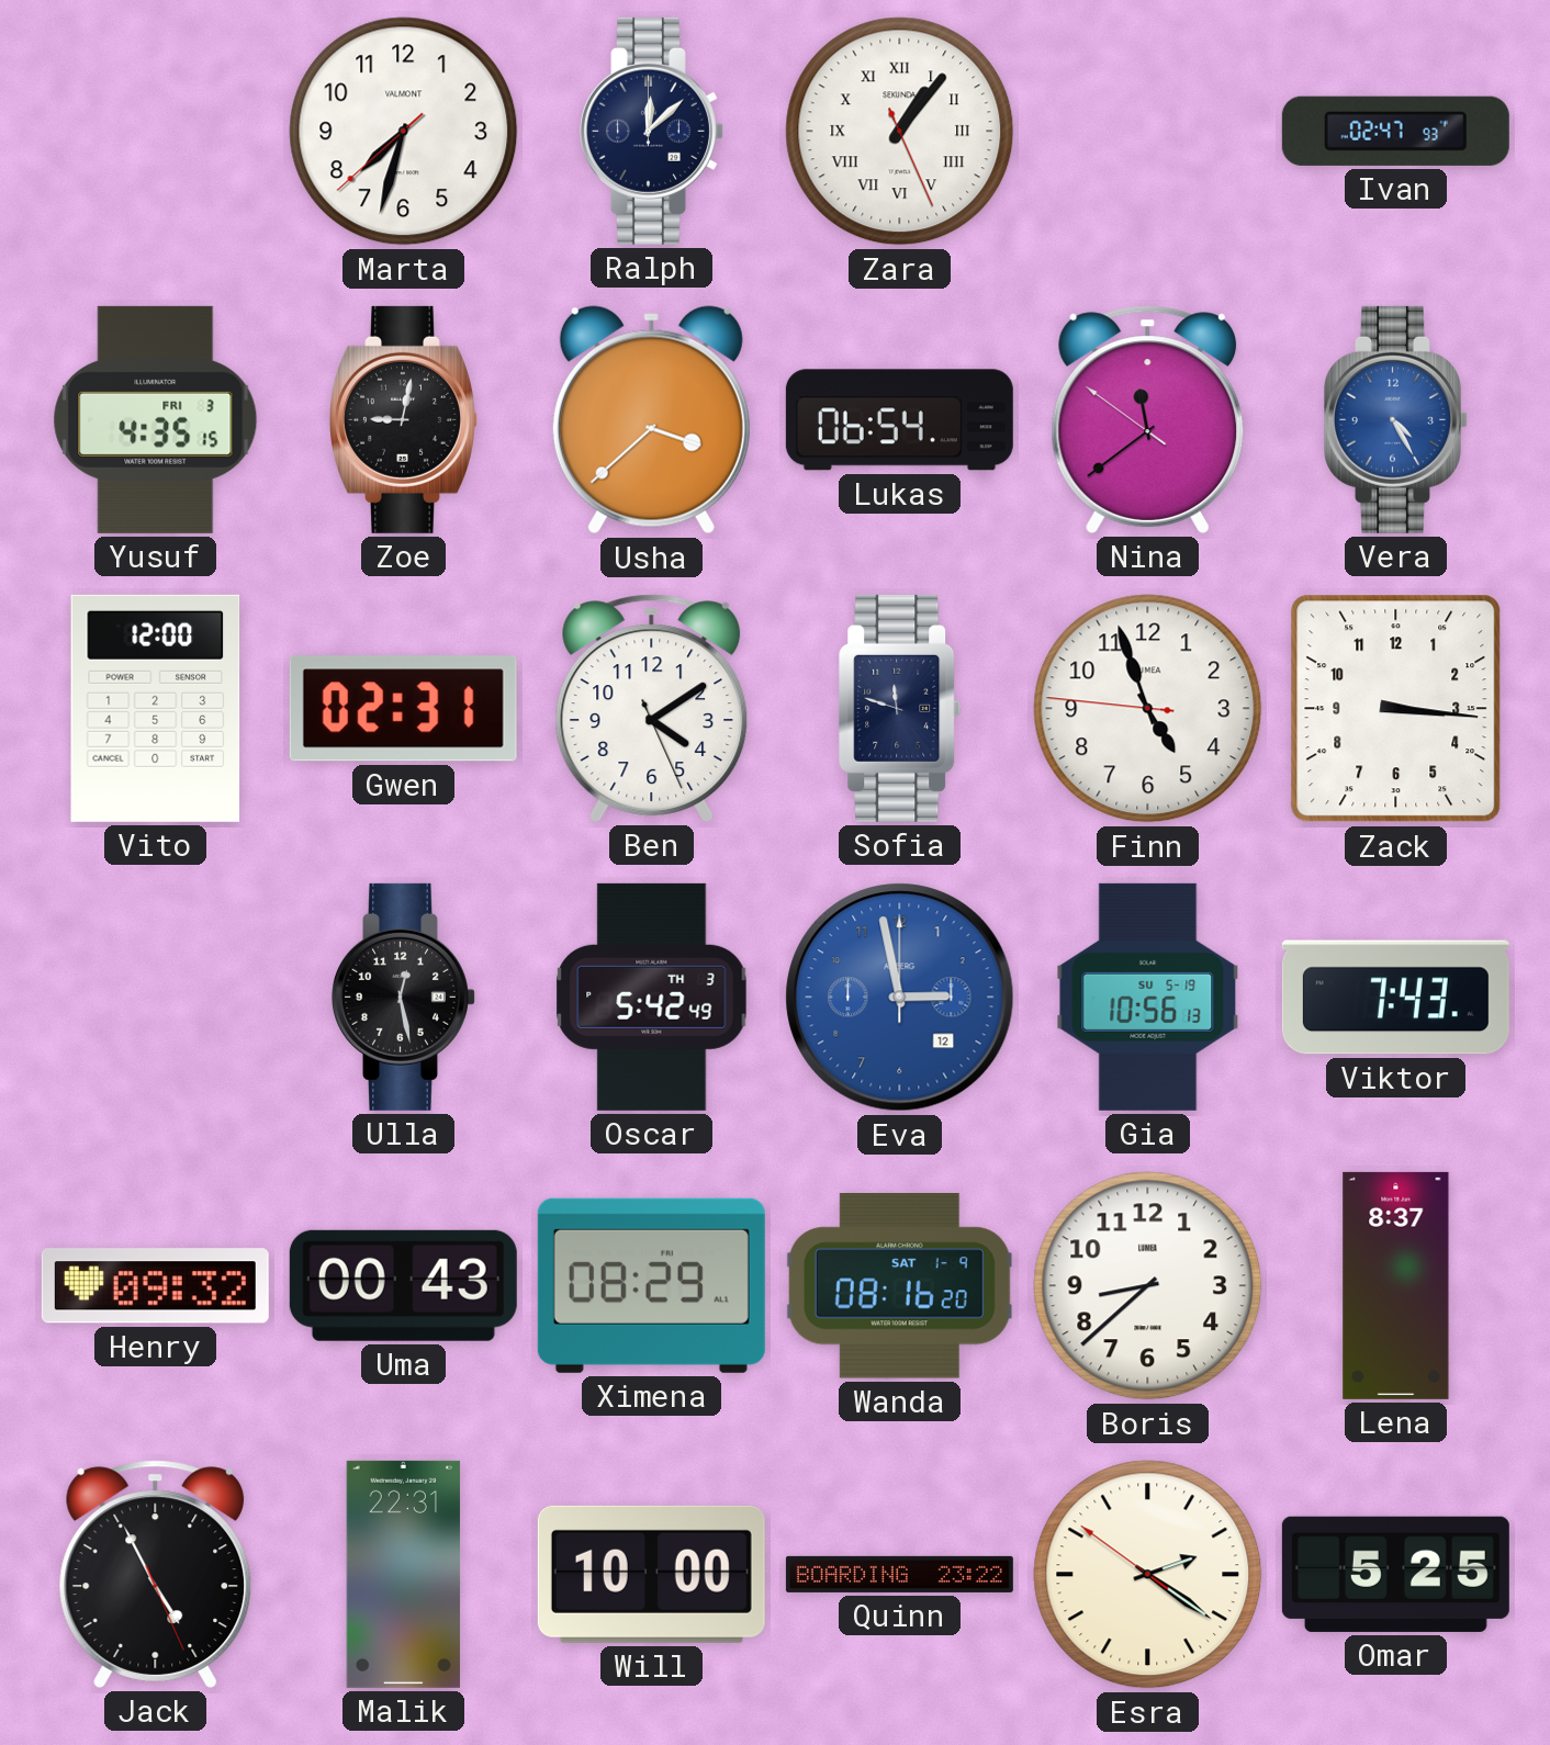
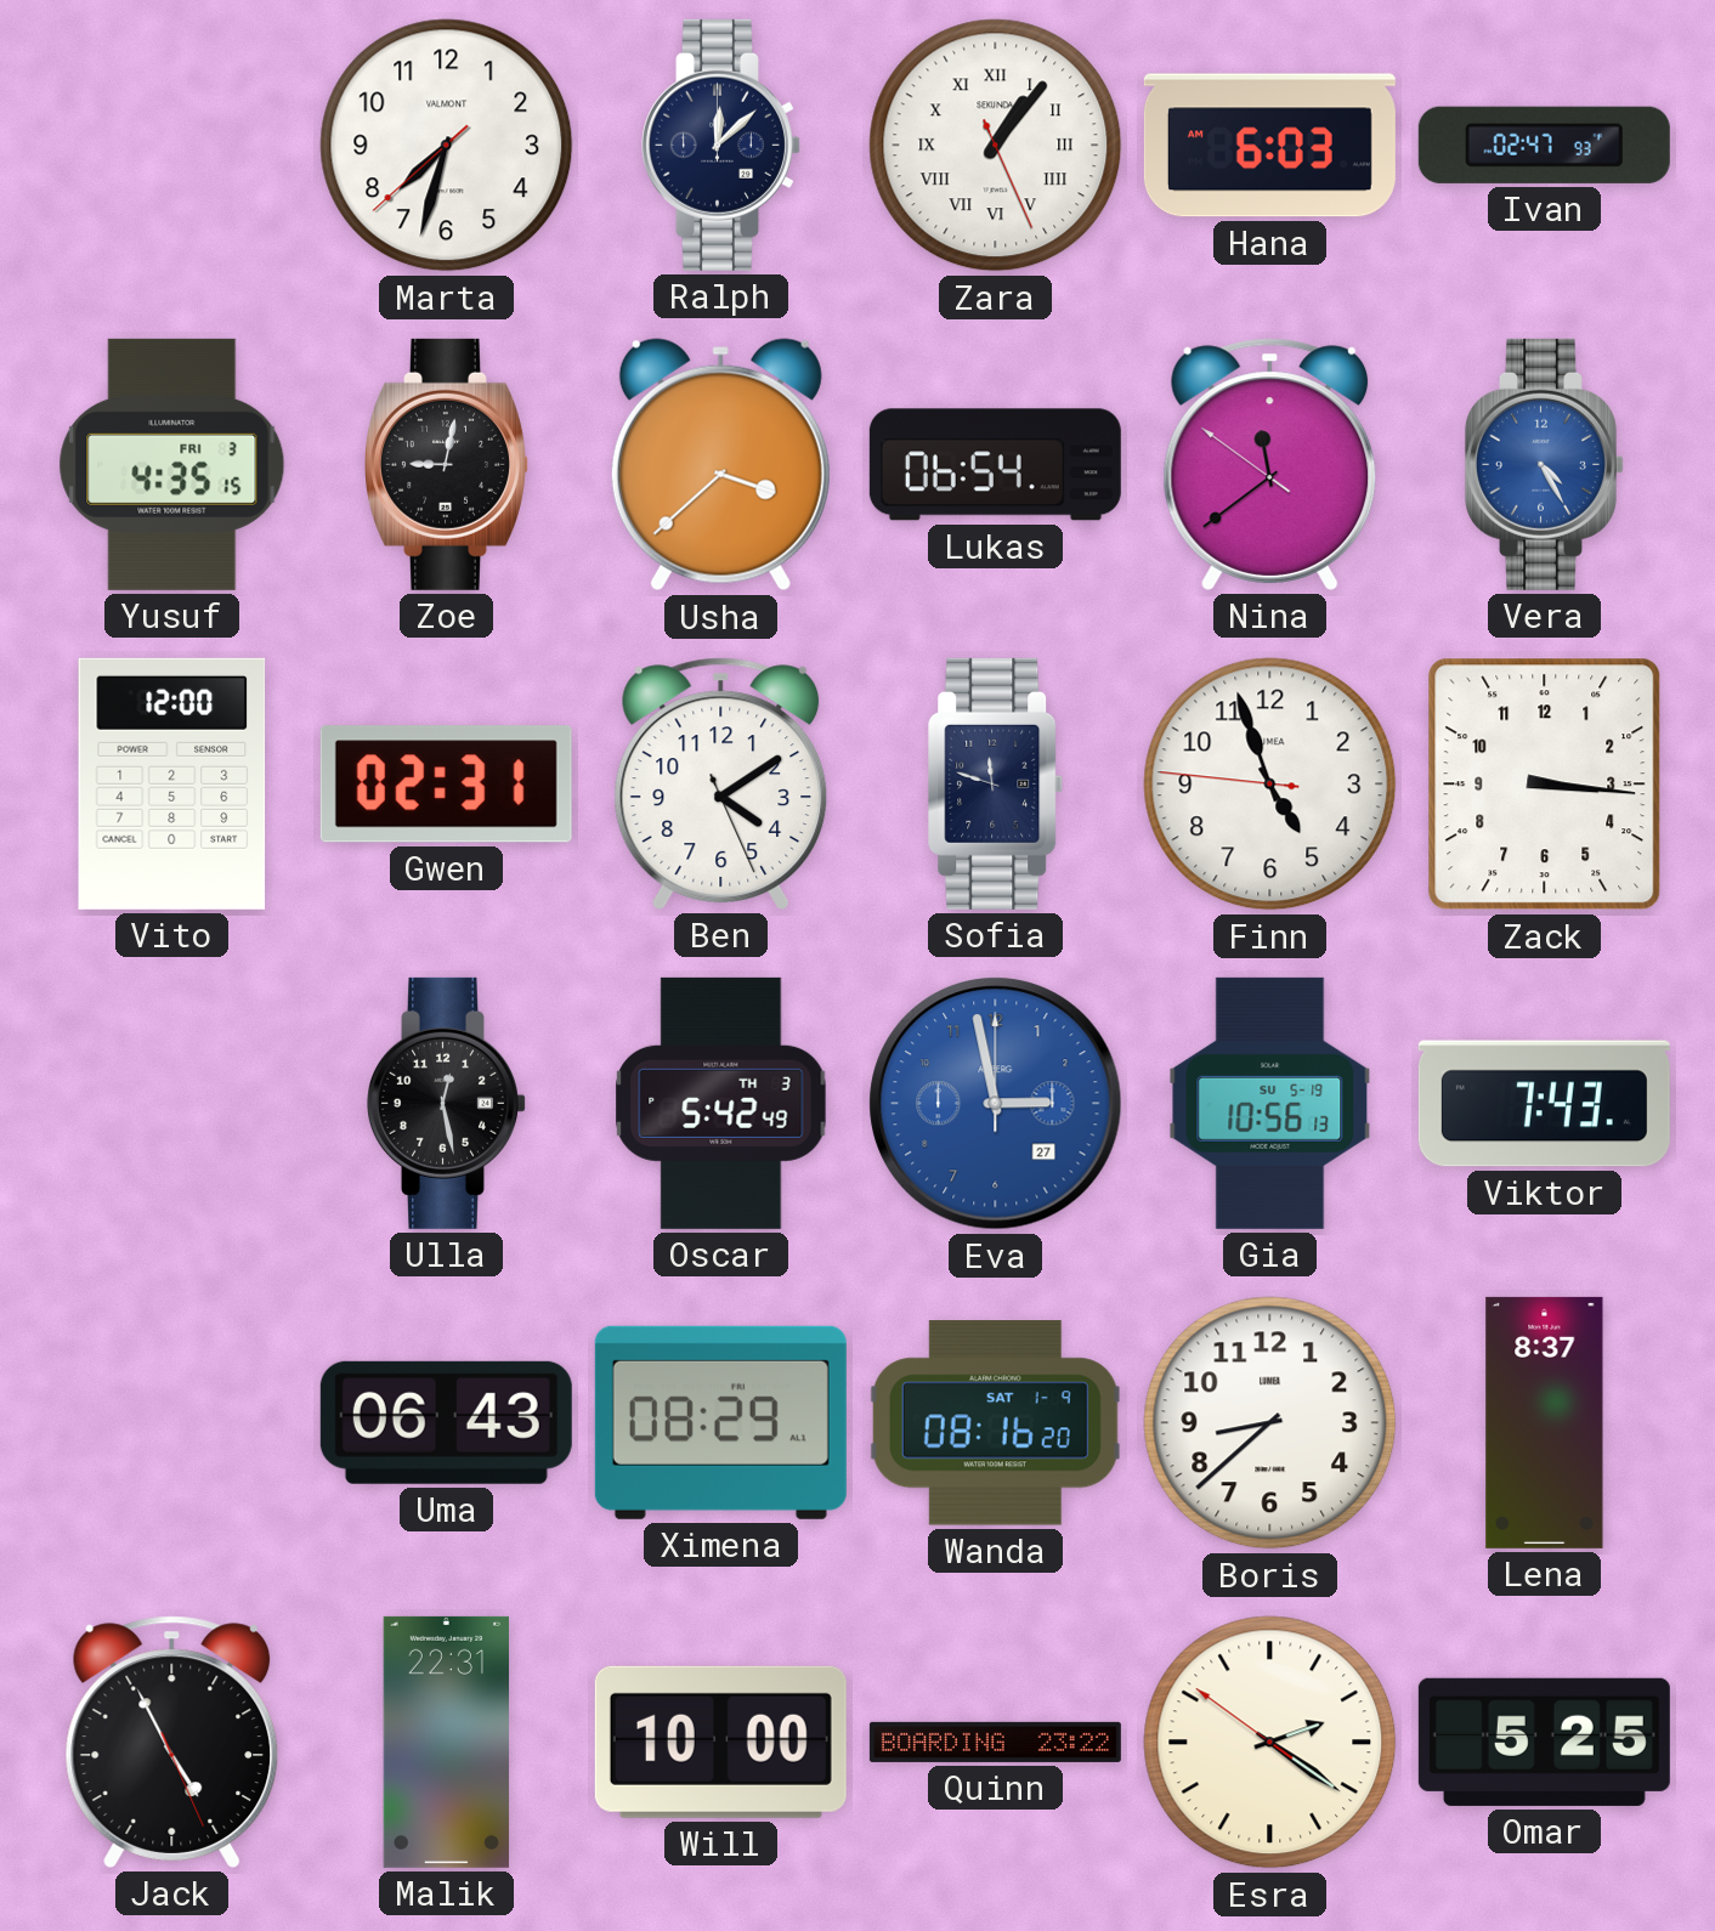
Hana: none -> 6:03
Eva date: 12 -> 27
Henry: 09:32 -> none
Uma: 00:43 -> 06:43
